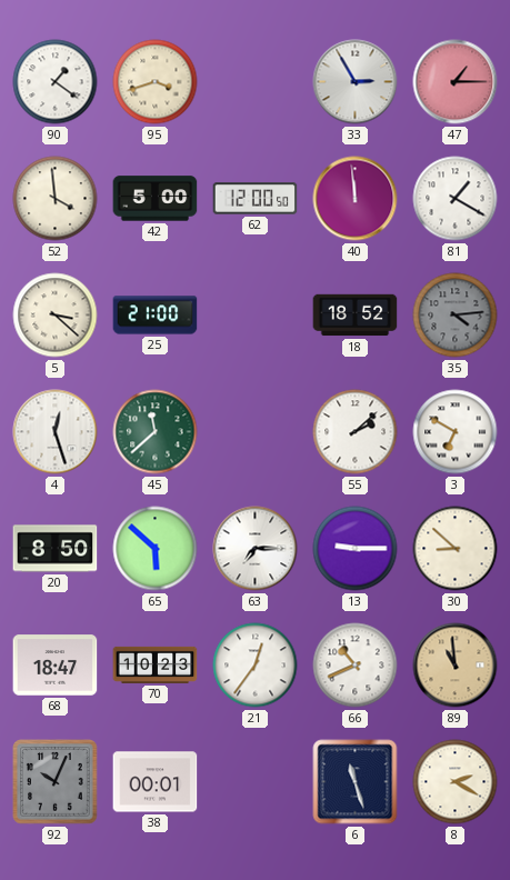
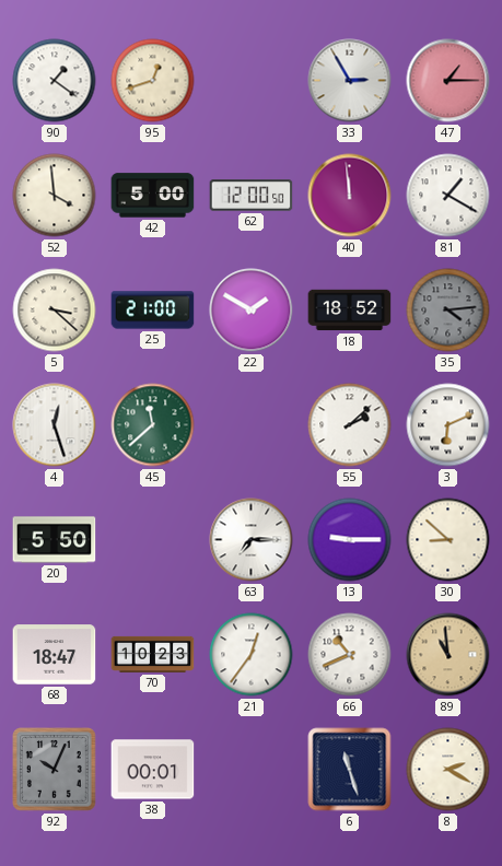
95: 3:42 -> 12:42
22: none -> 1:50
3: 6:50 -> 6:11
20: 8:50 -> 5:50
65: 5:52 -> none
